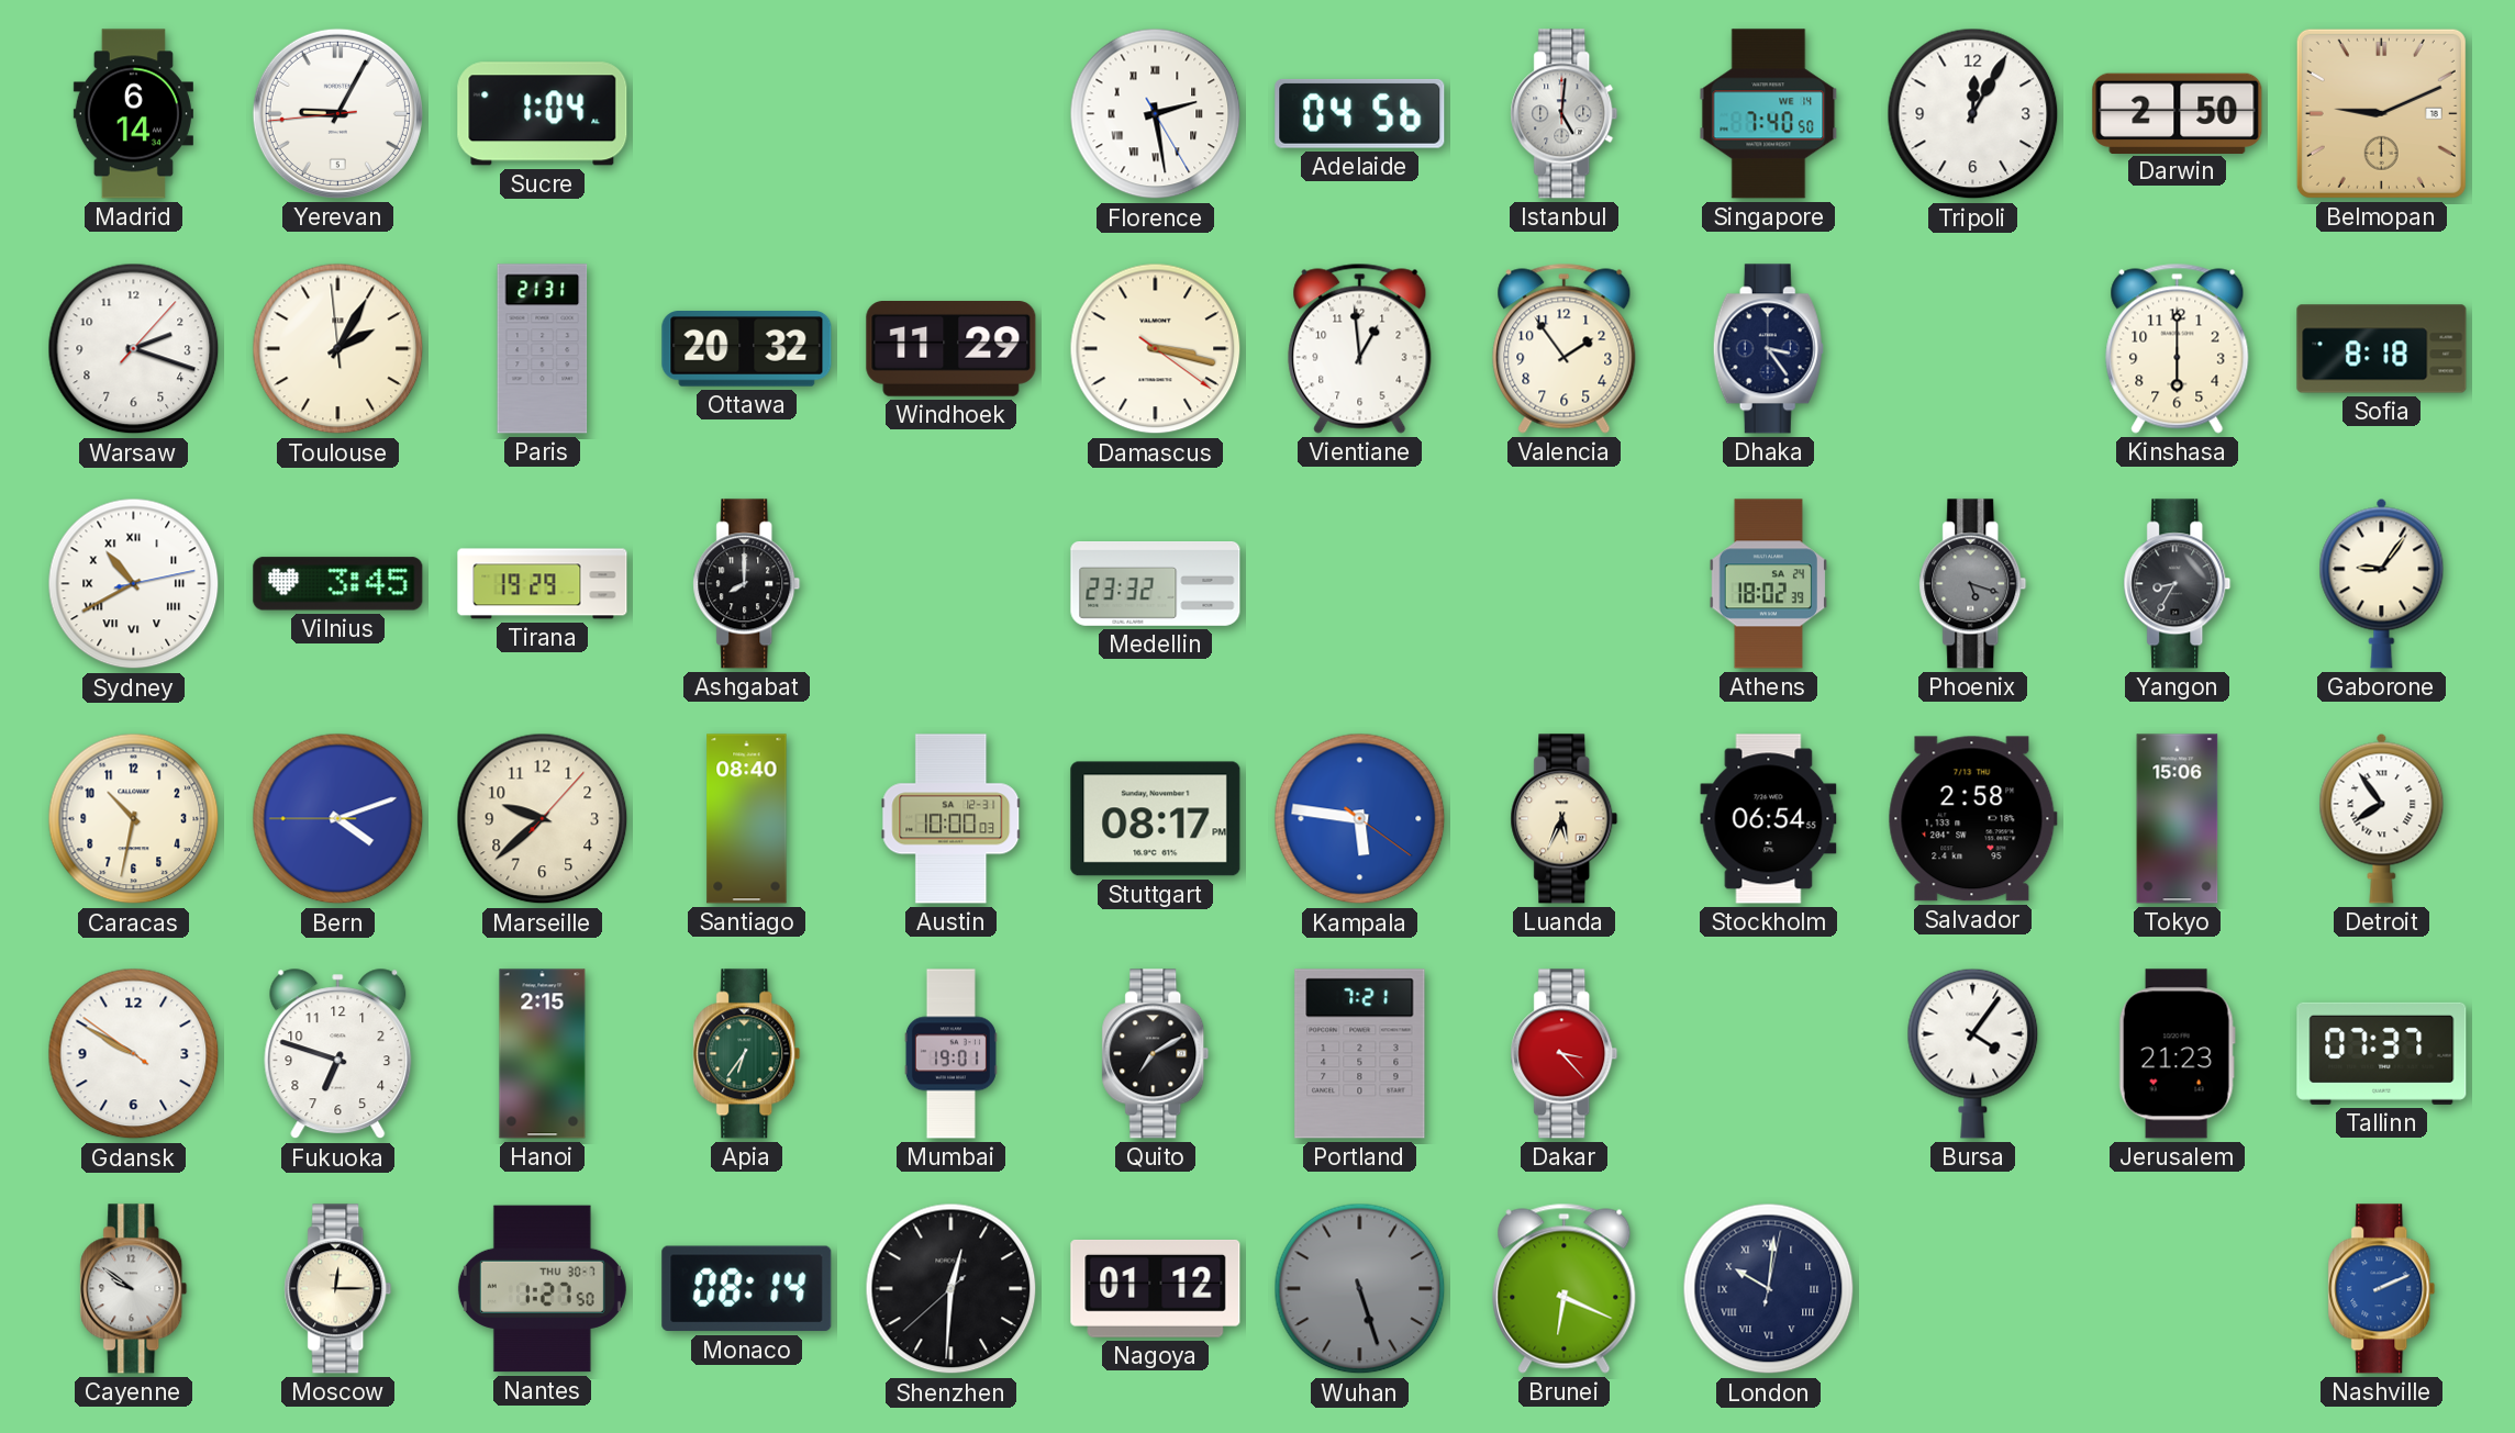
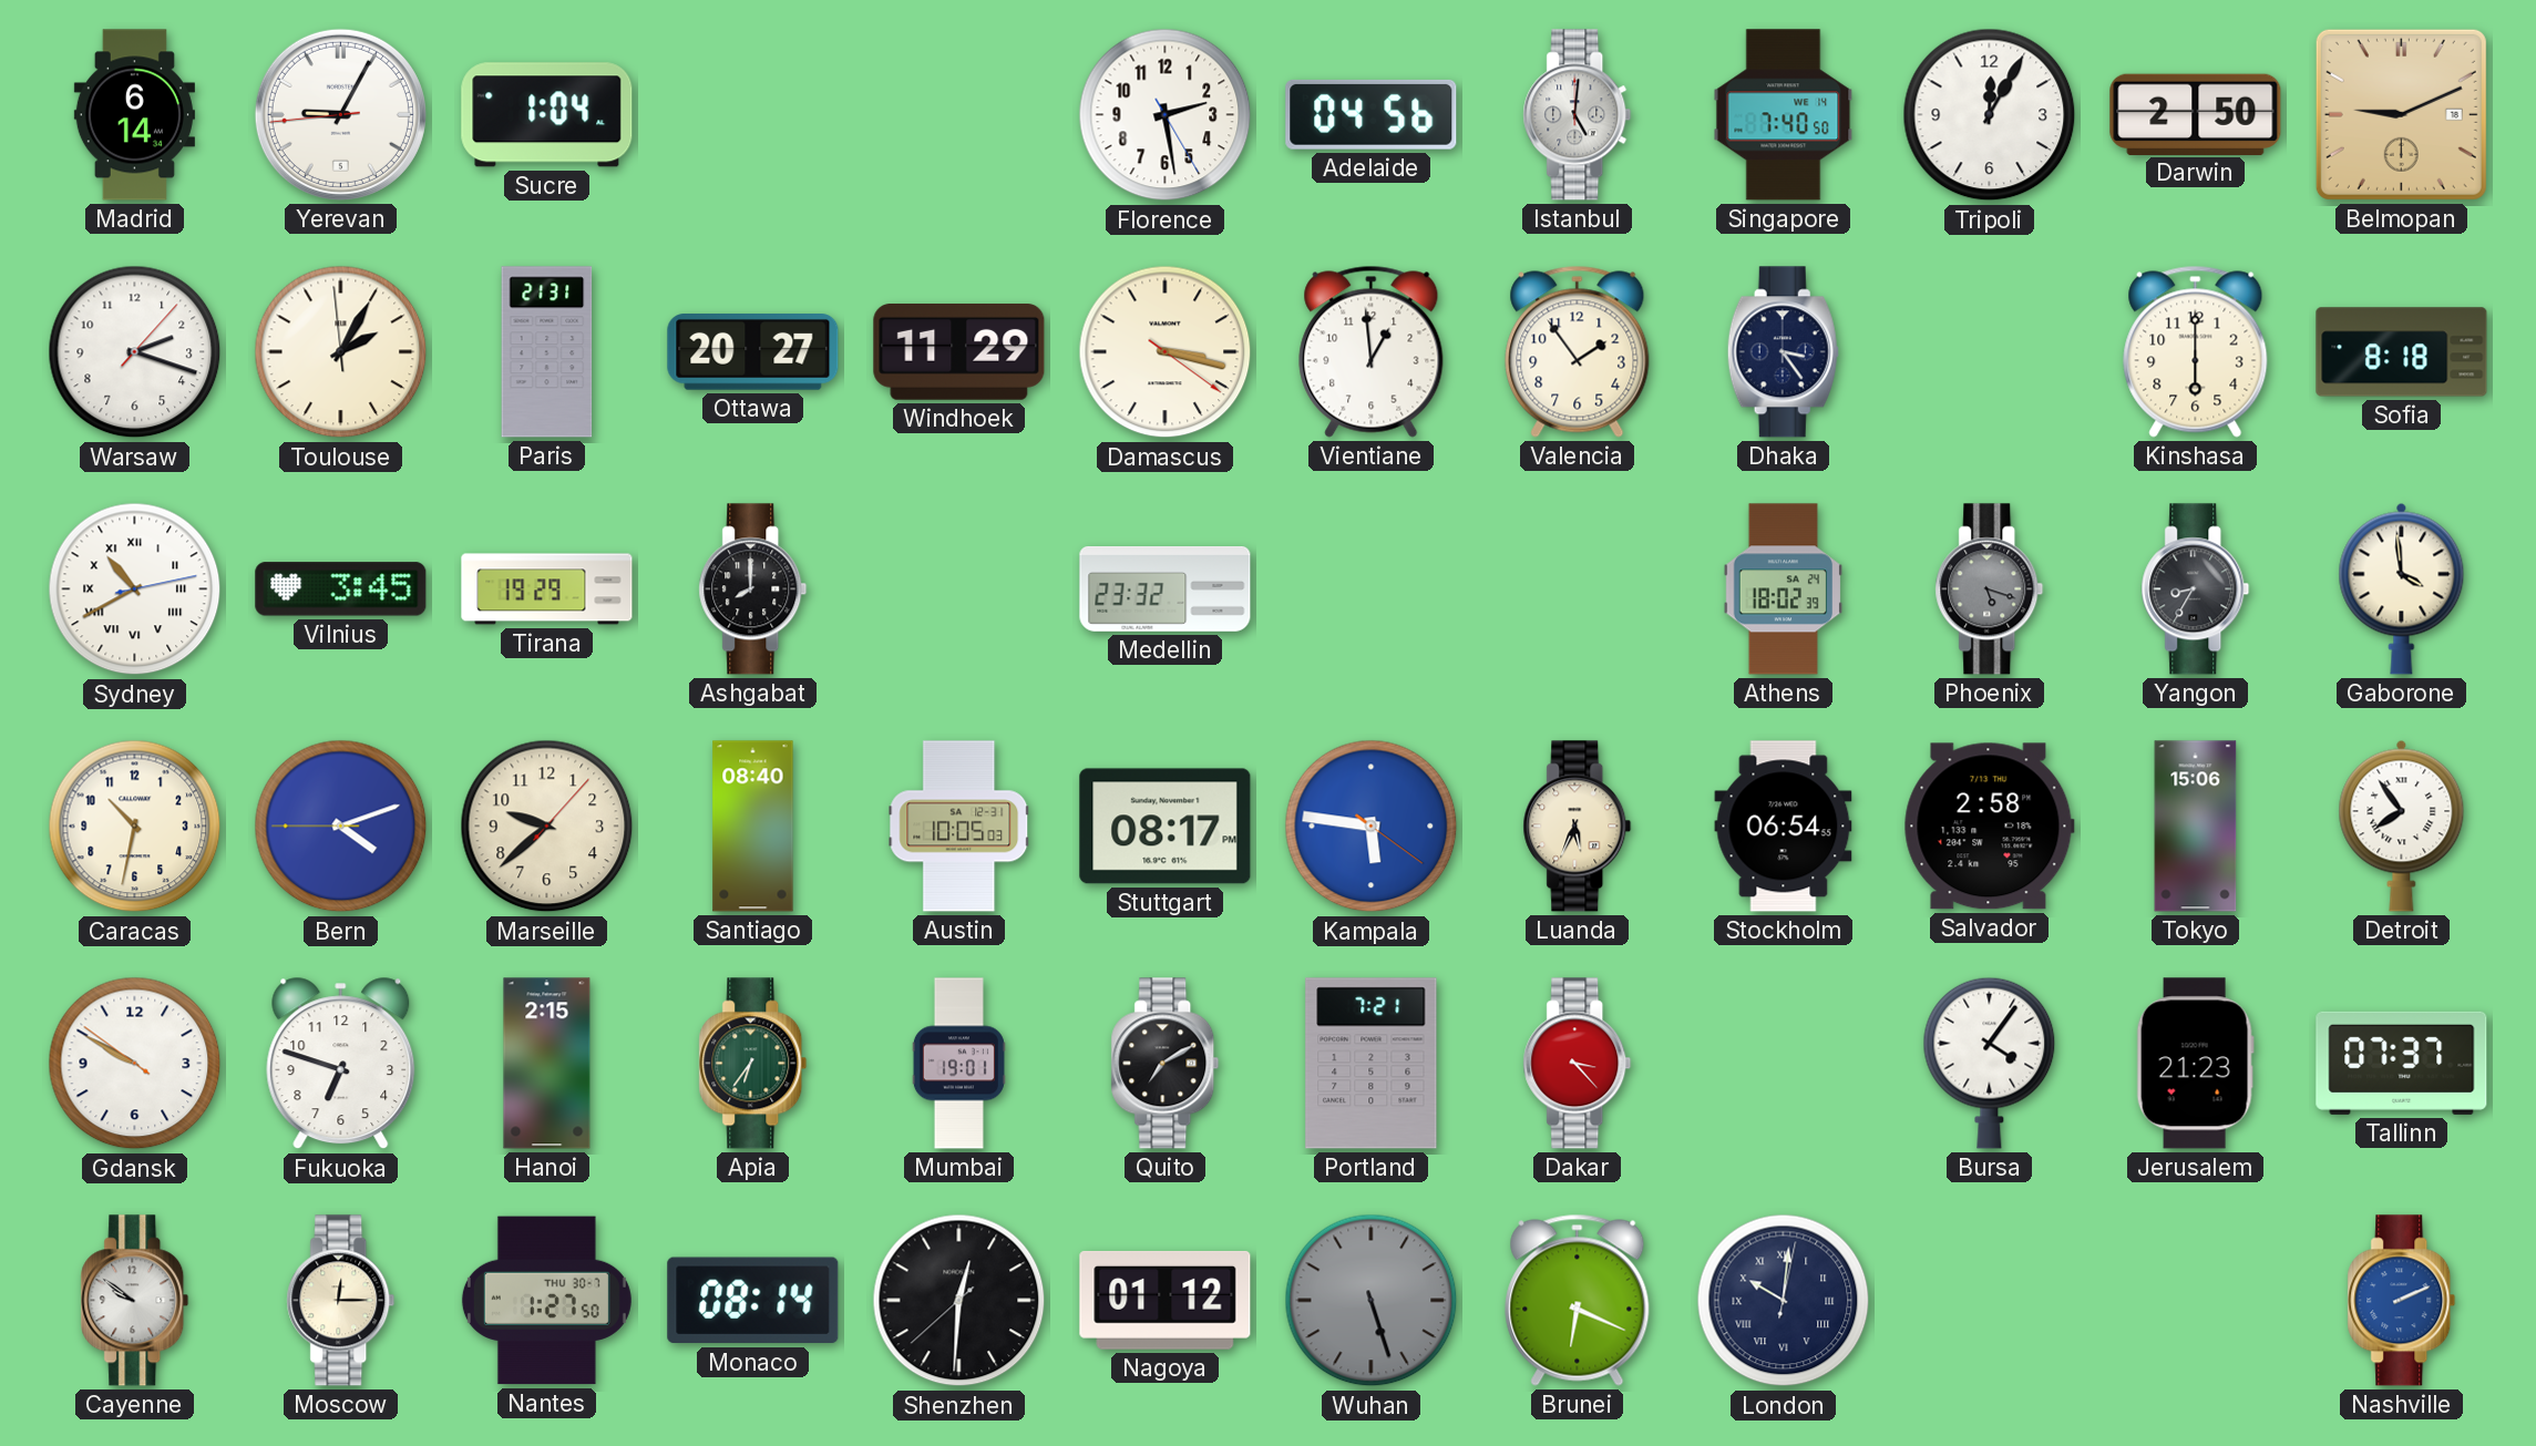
Florence numerals: Roman -> Arabic
Ottawa: 20:32 -> 20:27
Gaborone: 9:06 -> 3:59
Austin: 10:00 -> 10:05
